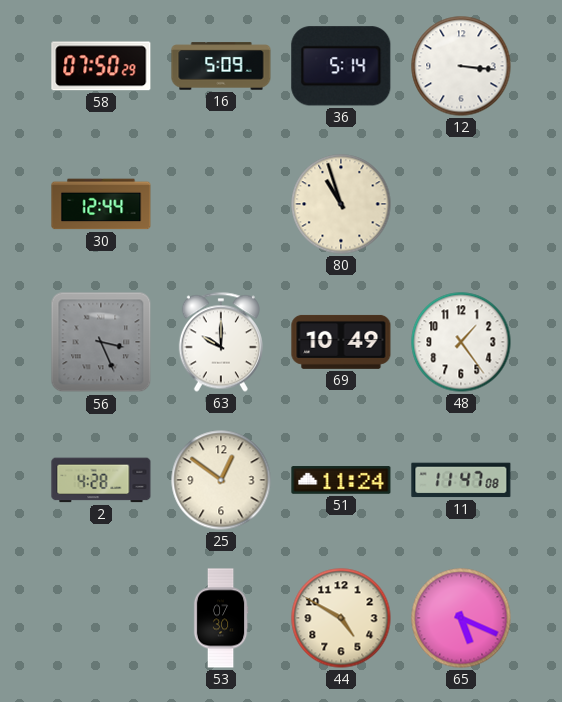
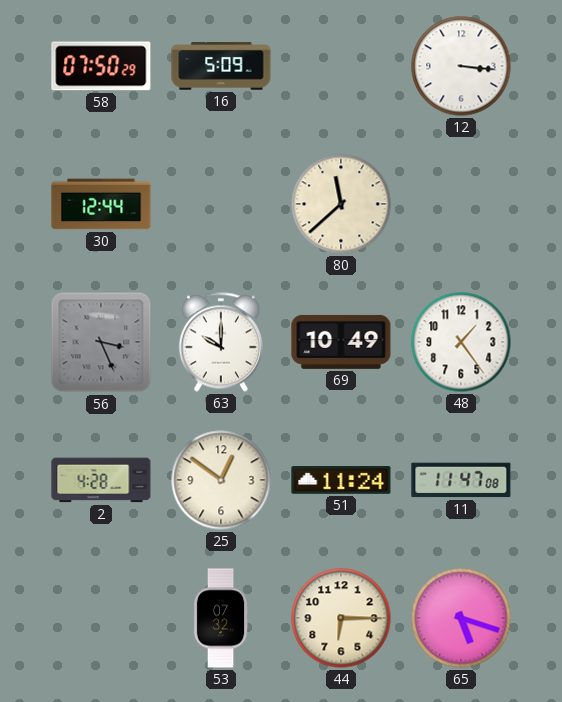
36: 5:14 -> none
80: 10:57 -> 11:38
53: 07:30 -> 07:32
44: 4:50 -> 6:15
65: 5:19 -> 5:18
